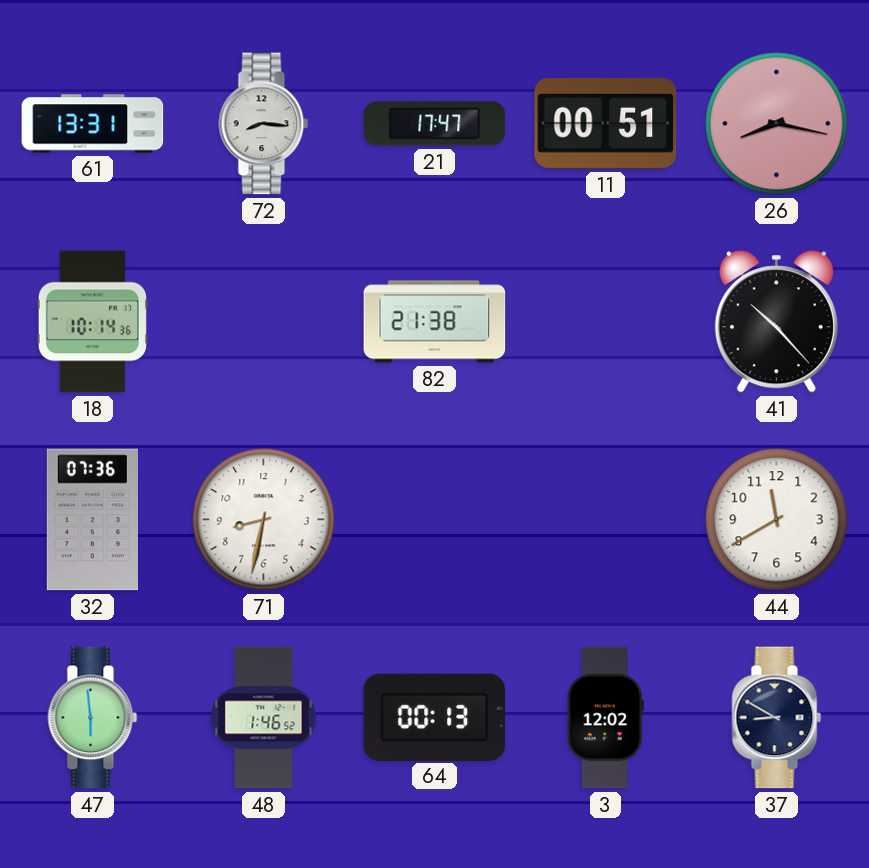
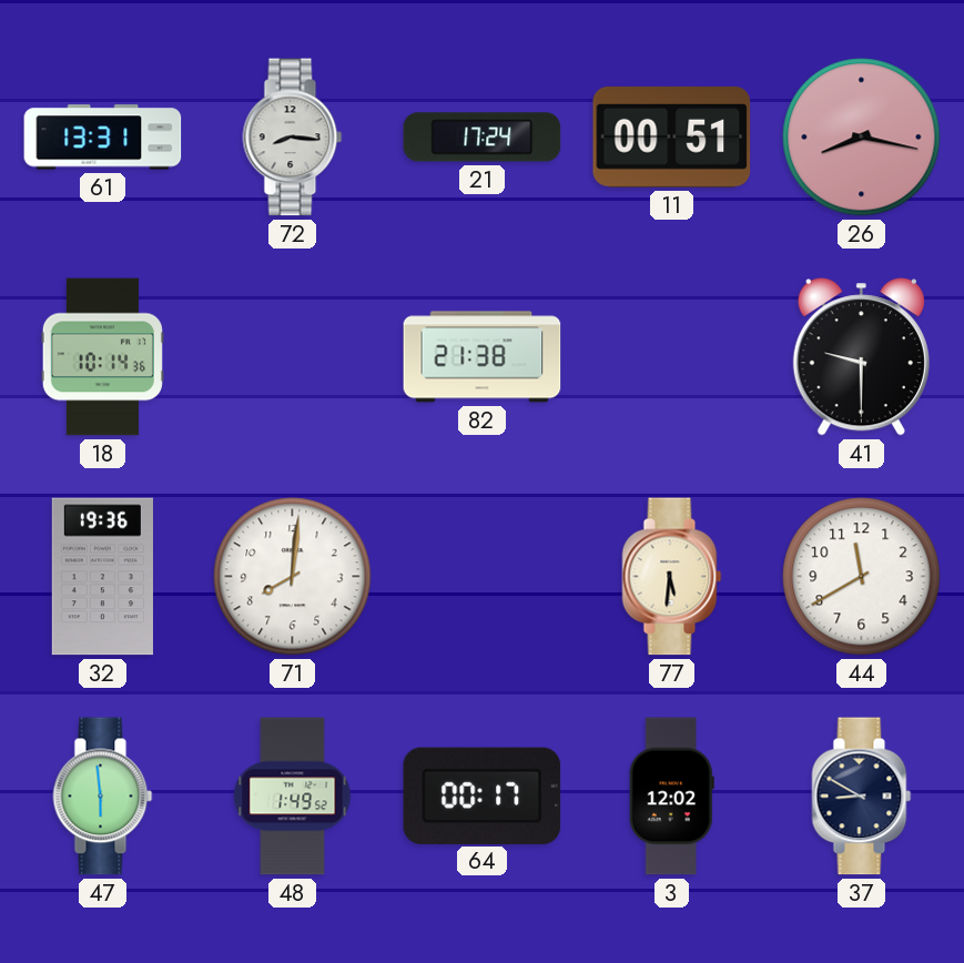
21: 17:47 -> 17:24
41: 10:23 -> 9:30
32: 07:36 -> 19:36
71: 8:32 -> 8:01
77: none -> 5:31
48: 1:46 -> 1:49
64: 00:13 -> 00:17
